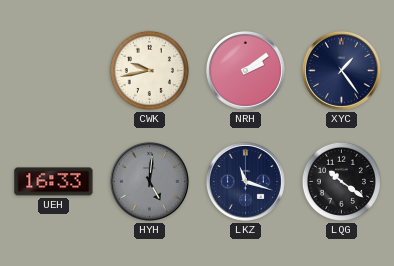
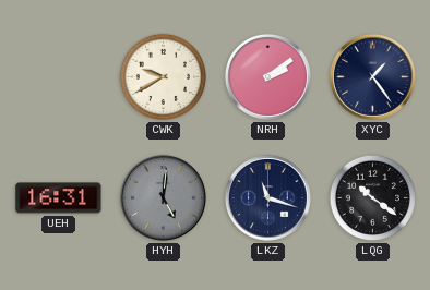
CWK: 9:43 -> 9:40
UEH: 16:33 -> 16:31
